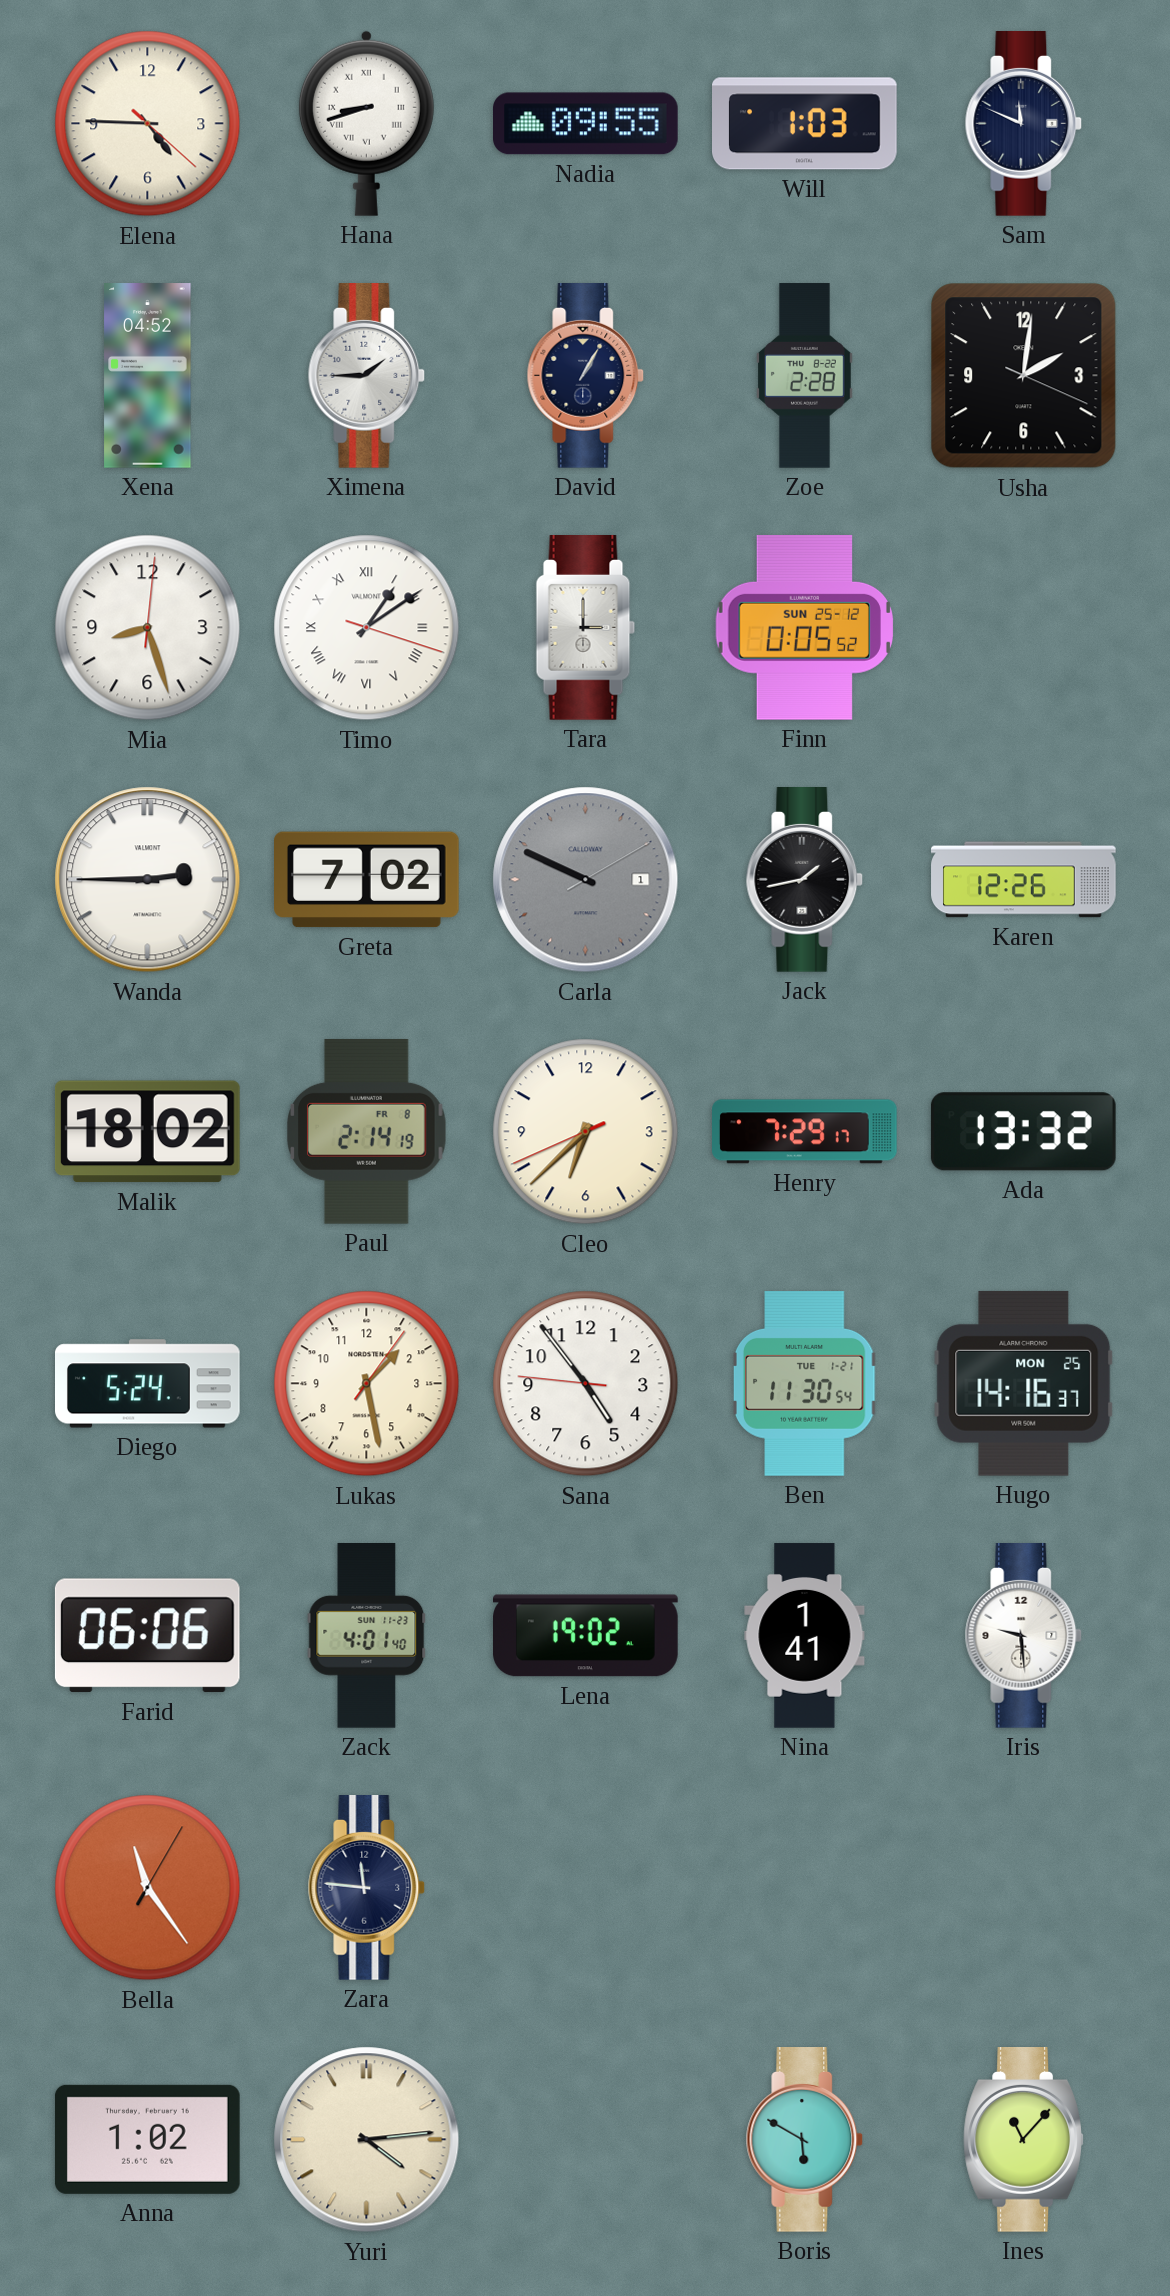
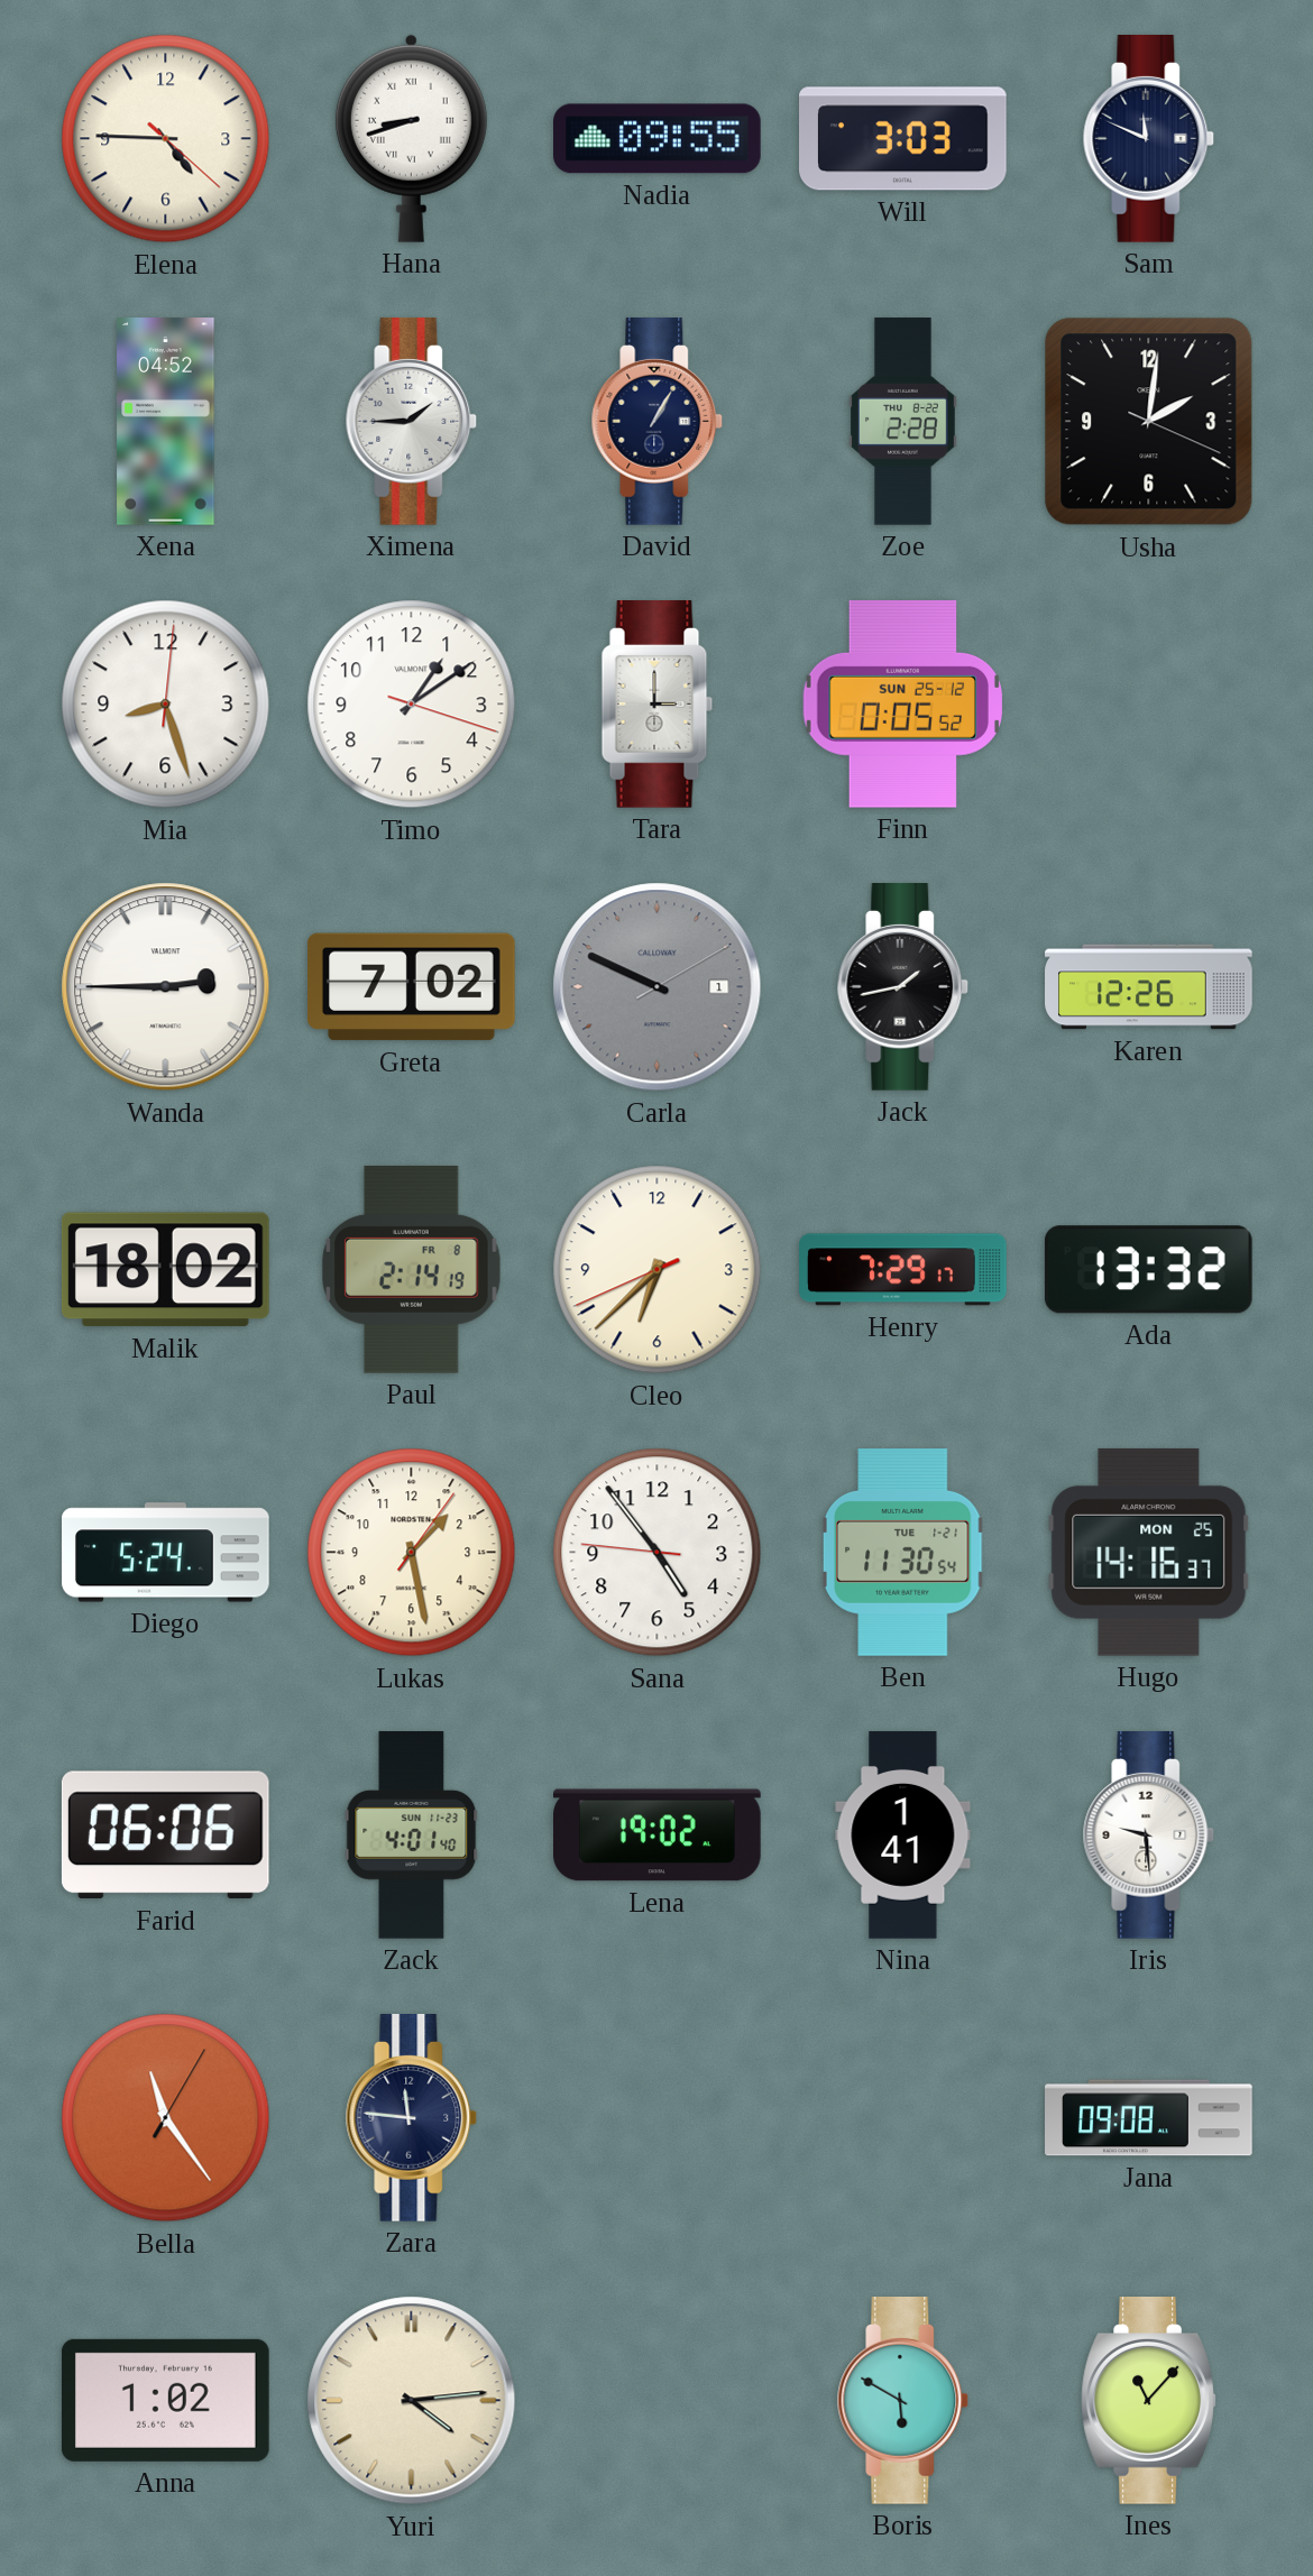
Will: 1:03 -> 3:03
Timo numerals: Roman -> Arabic
Jana: none -> 09:08
